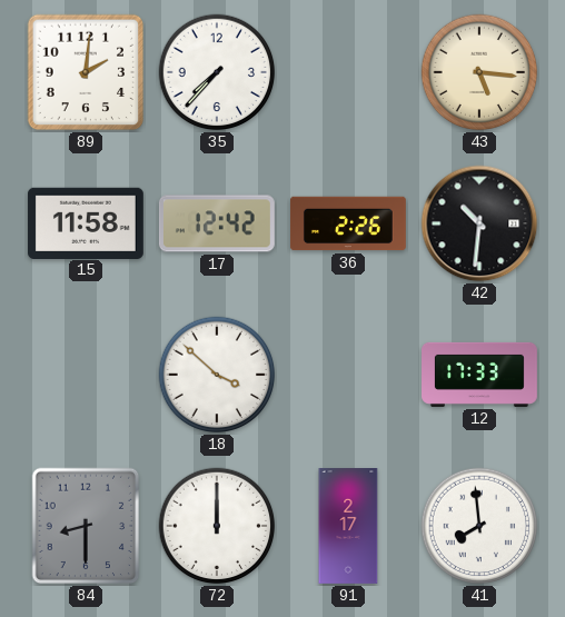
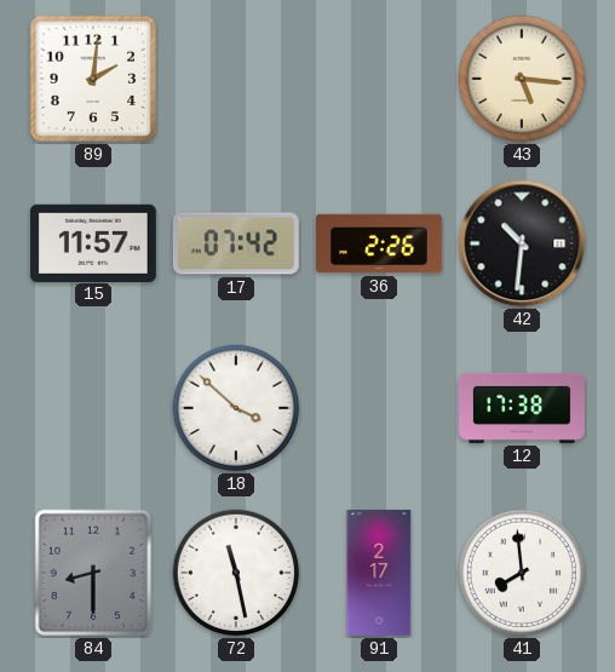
35: 7:37 -> none
15: 11:58 -> 11:57
17: 12:42 -> 07:42
12: 17:33 -> 17:38
72: 12:00 -> 11:28
